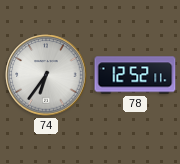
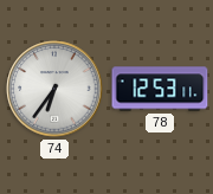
78: 12:52 -> 12:53
